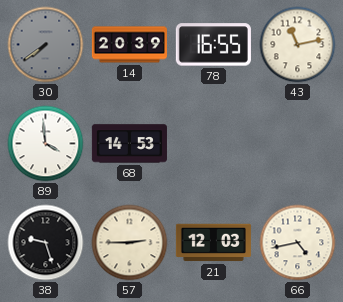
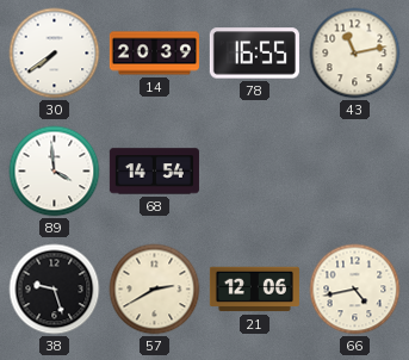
30 dial: grey -> white
68: 14:53 -> 14:54
57: 2:45 -> 2:40
21: 12:03 -> 12:06
